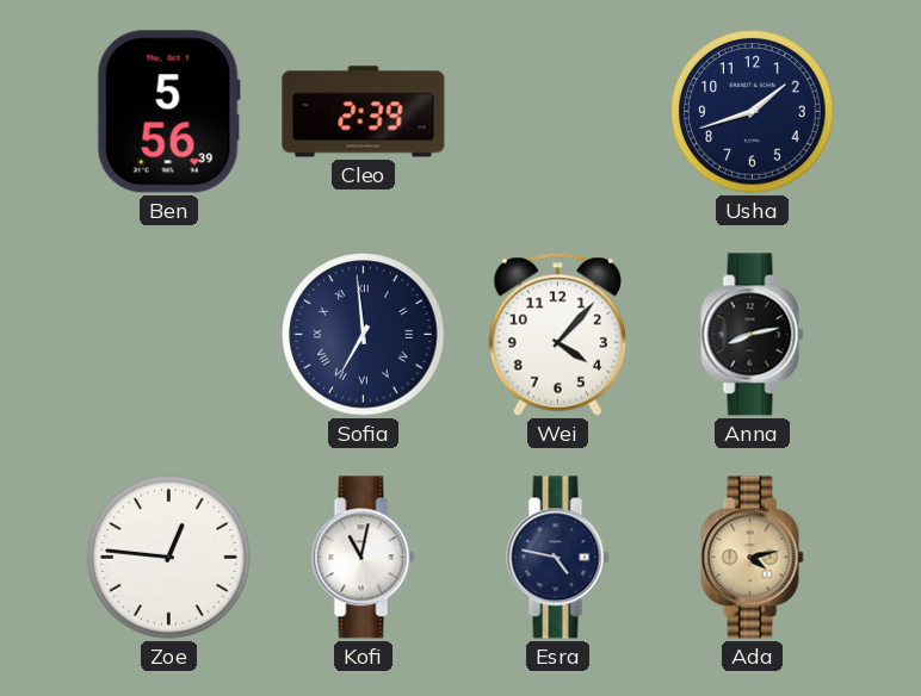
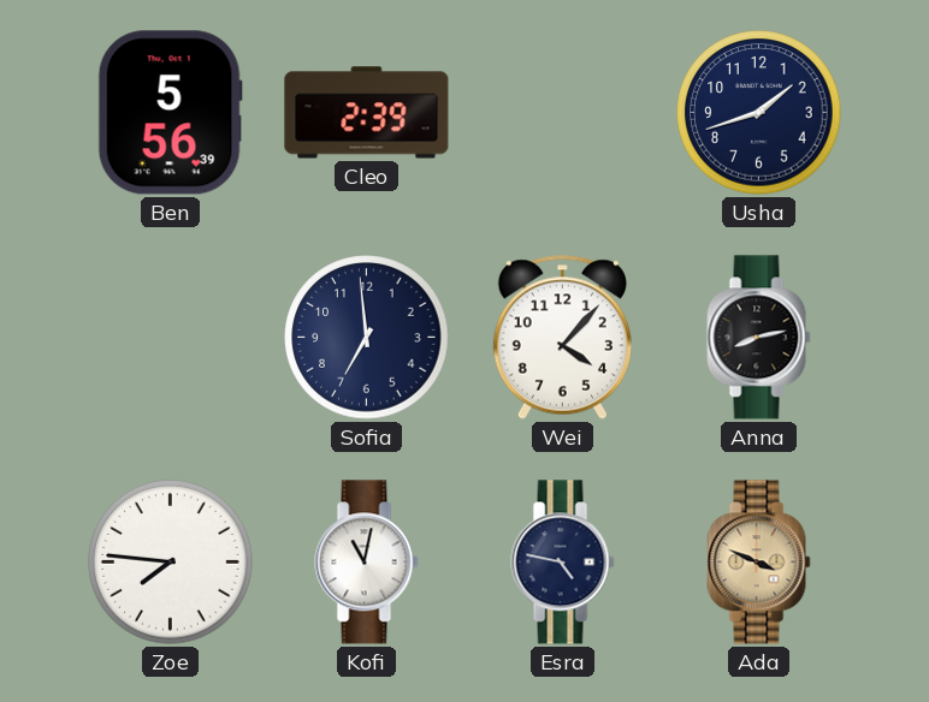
Sofia numerals: Roman -> Arabic
Zoe: 12:46 -> 7:46
Ada: 4:13 -> 3:49
